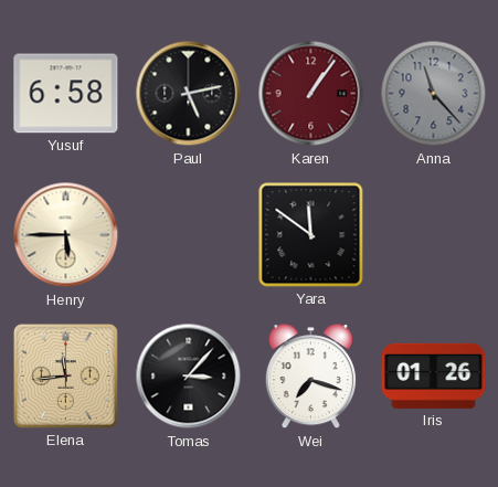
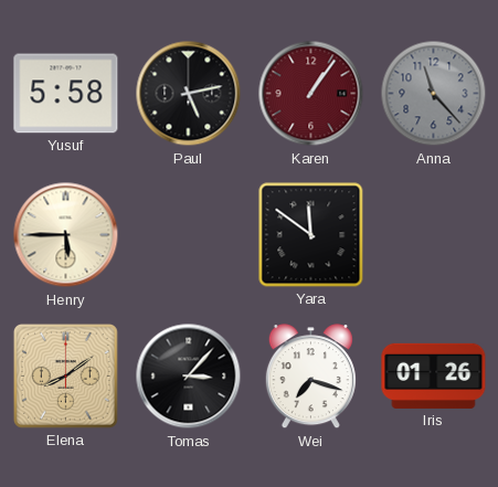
Yusuf: 6:58 -> 5:58
Elena: 11:44 -> 8:09
